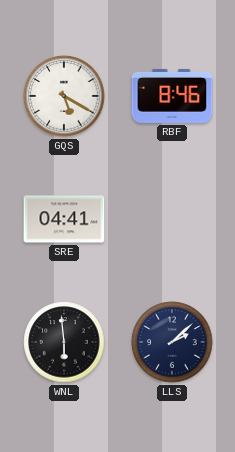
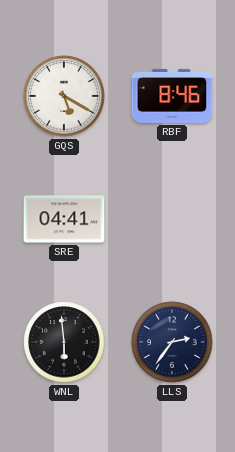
LLS: 2:08 -> 2:36
